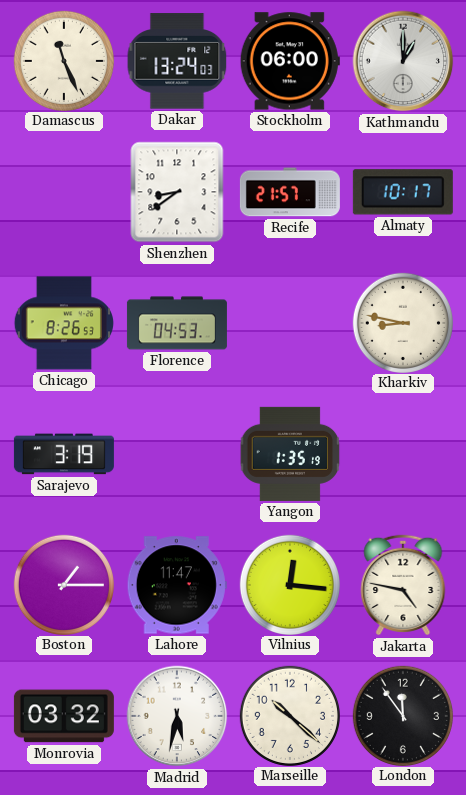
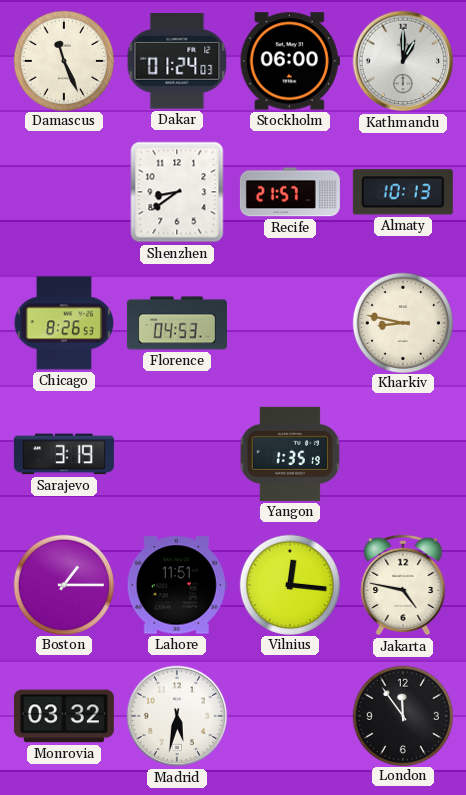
Dakar: 13:24 -> 01:24
Almaty: 10:17 -> 10:13
Lahore: 11:47 -> 11:51
Marseille: 10:22 -> none
